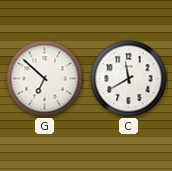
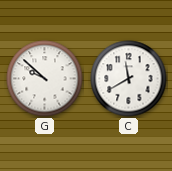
G: 6:52 -> 9:52
